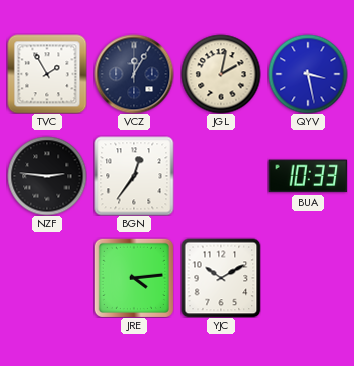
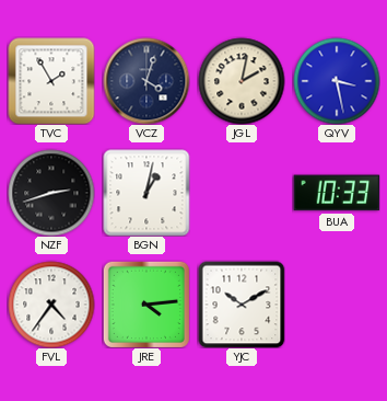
VCZ: 12:05 -> 4:03
NZF: 2:46 -> 2:42
BGN: 12:36 -> 1:02
FVL: none -> 4:36
